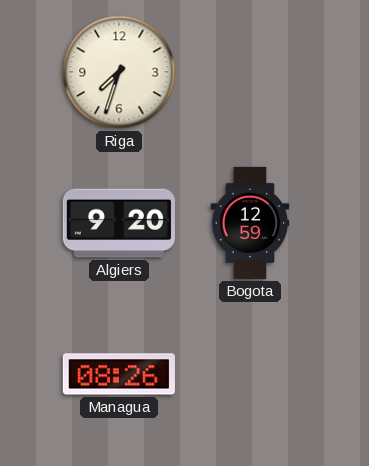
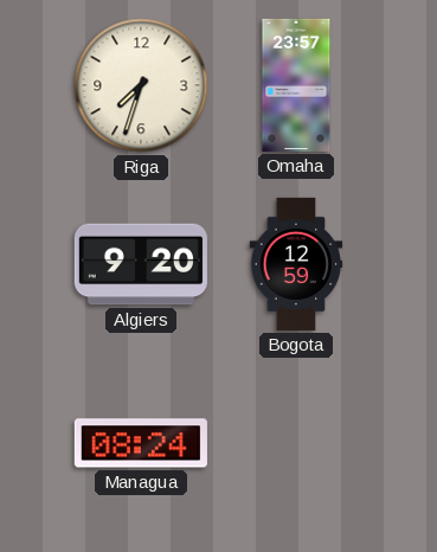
Omaha: none -> 23:57
Managua: 08:26 -> 08:24
